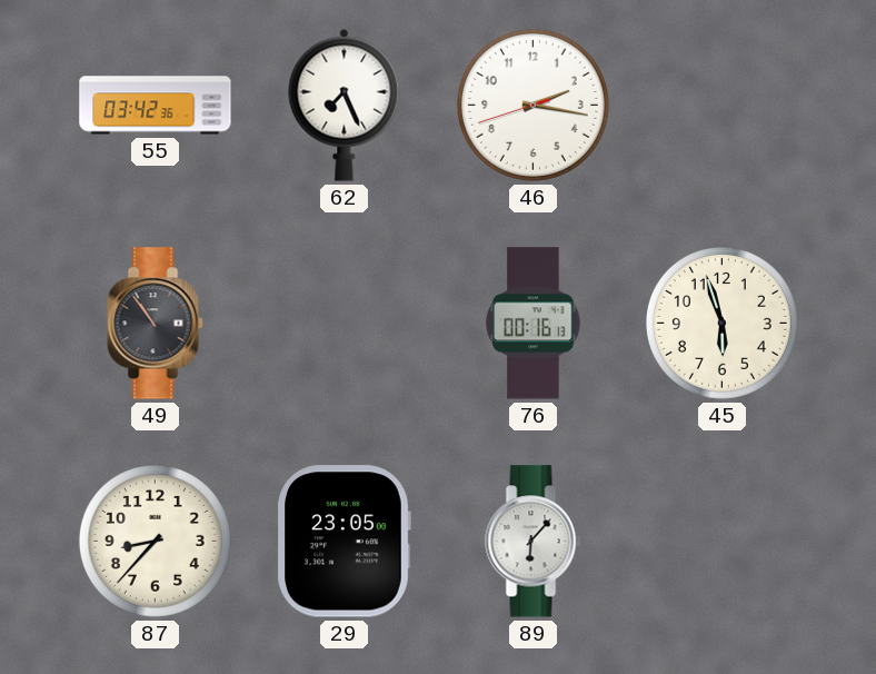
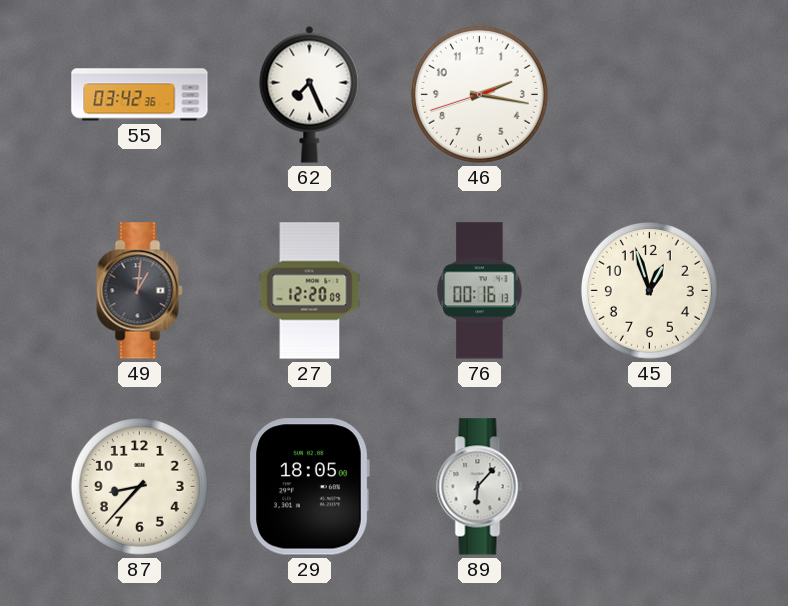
49: 10:54 -> 1:01
27: none -> 12:20
45: 5:57 -> 12:57
29: 23:05 -> 18:05
